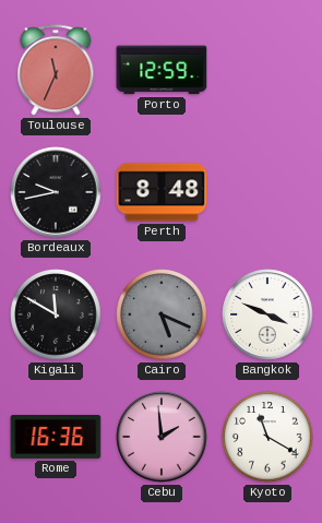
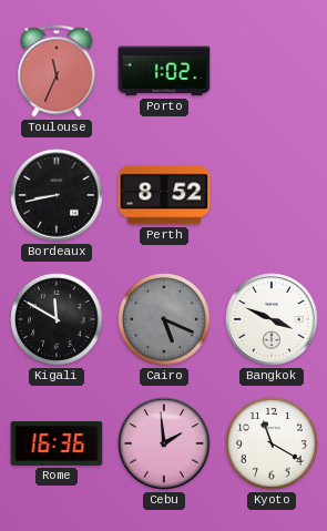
Porto: 12:59 -> 1:02
Bordeaux: 9:43 -> 8:43
Perth: 8:48 -> 8:52
